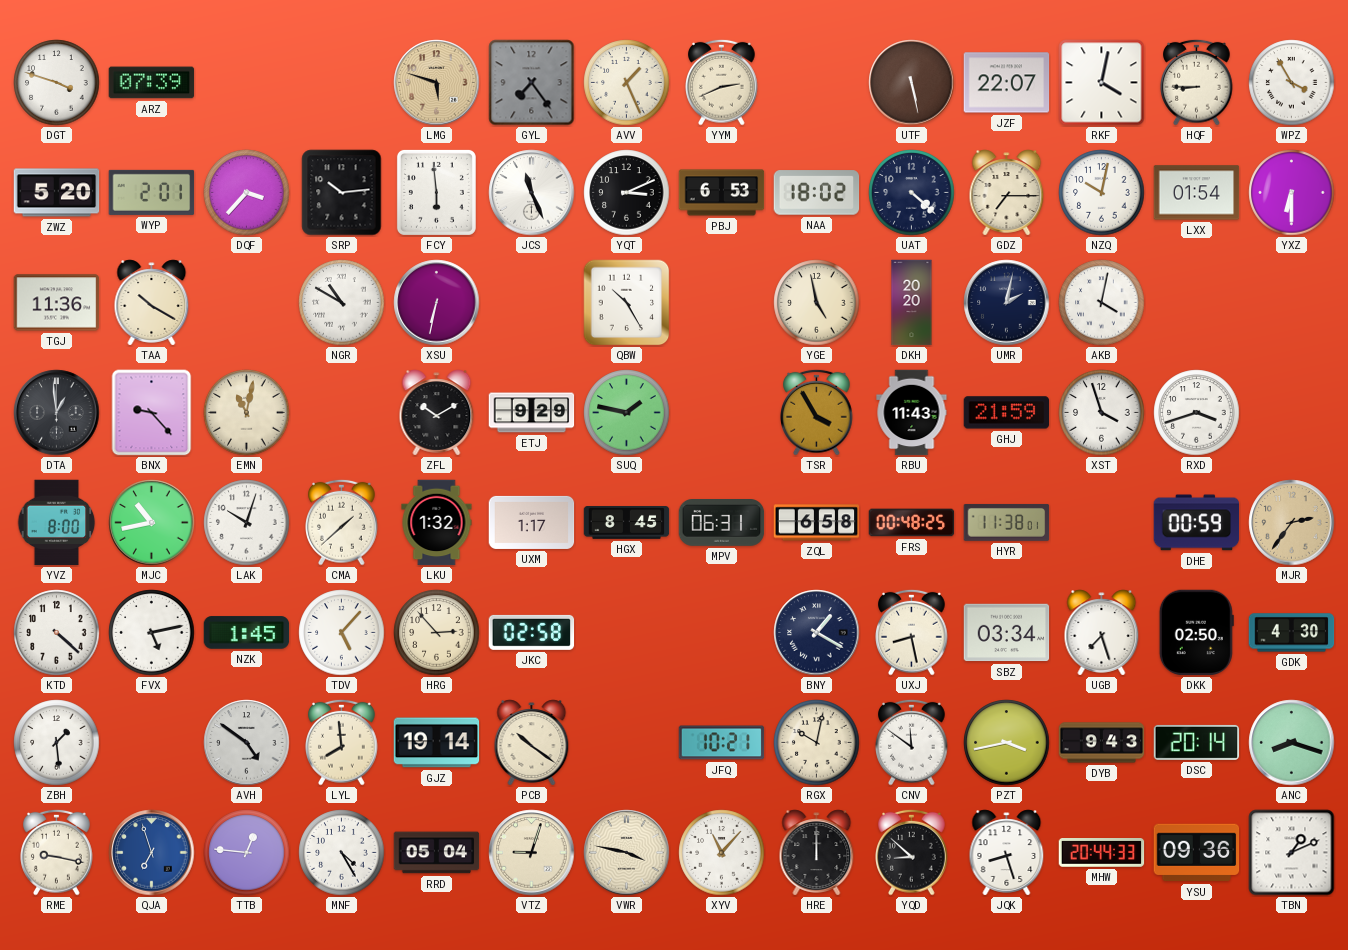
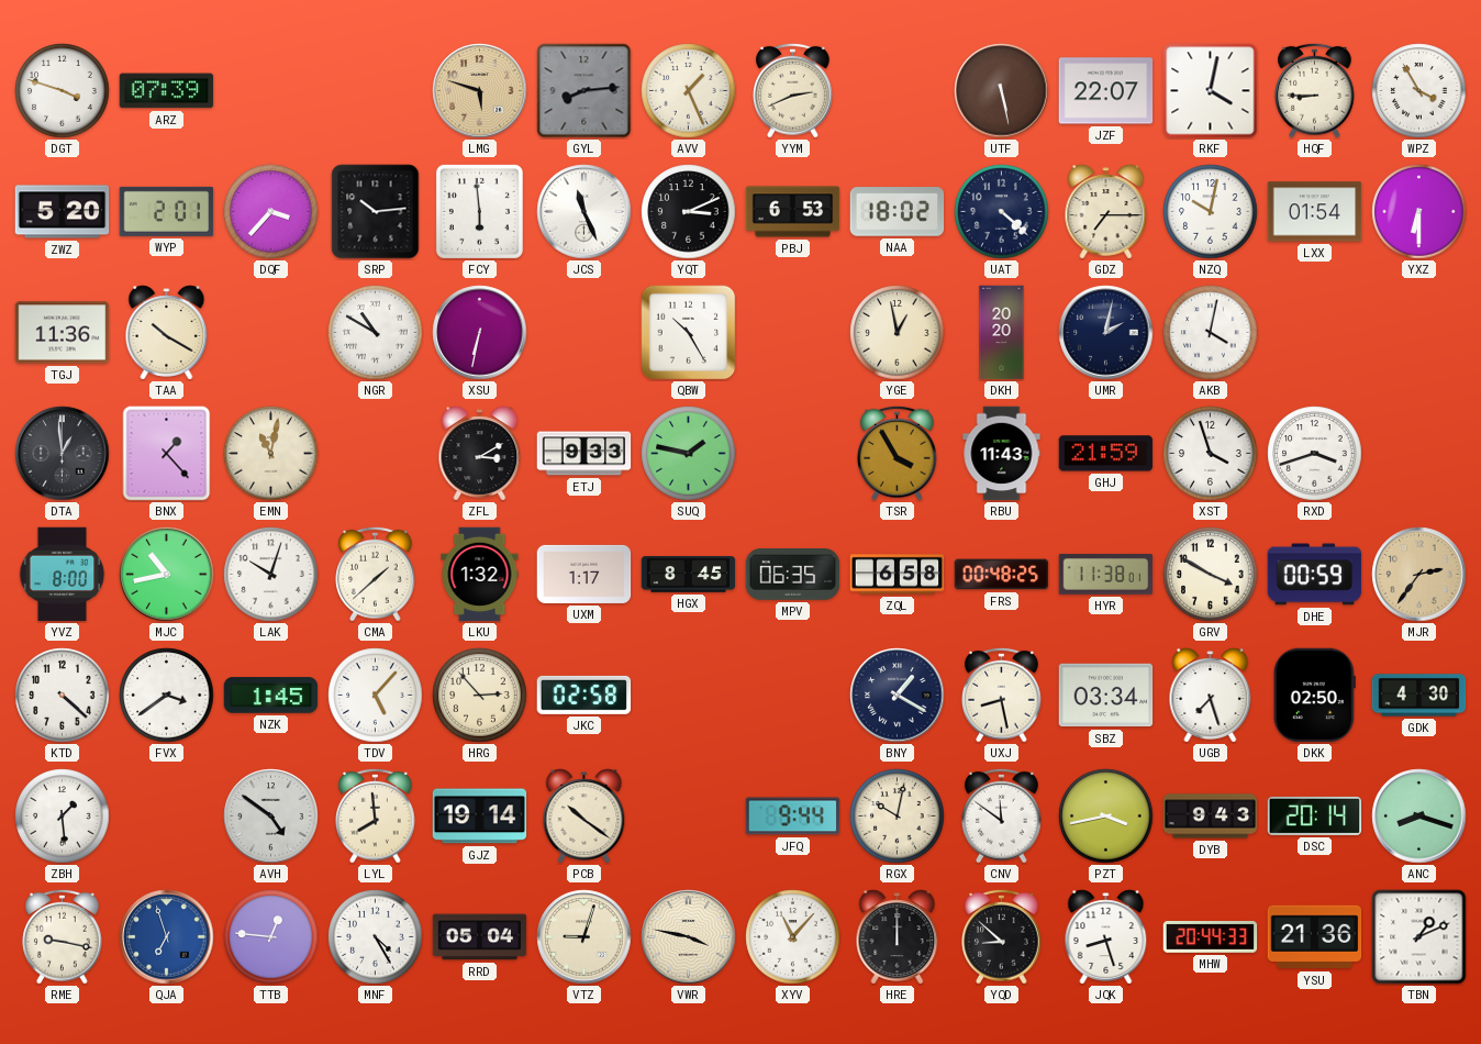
GYL: 7:24 -> 8:14
YGE: 4:58 -> 12:58
BNX: 9:23 -> 1:23
ZFL: 10:10 -> 3:10
ETJ: 9:29 -> 9:33
MPV: 06:31 -> 06:35
GRV: none -> 3:50
FVX: 5:13 -> 3:39
JFQ: 10:21 -> 9:44
YSU: 09:36 -> 21:36
